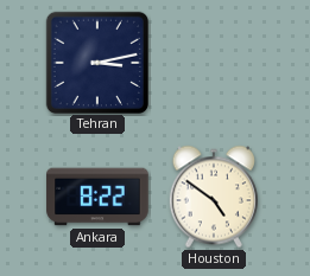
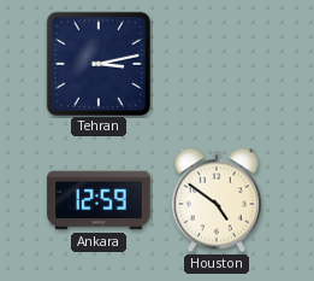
Ankara: 8:22 -> 12:59
